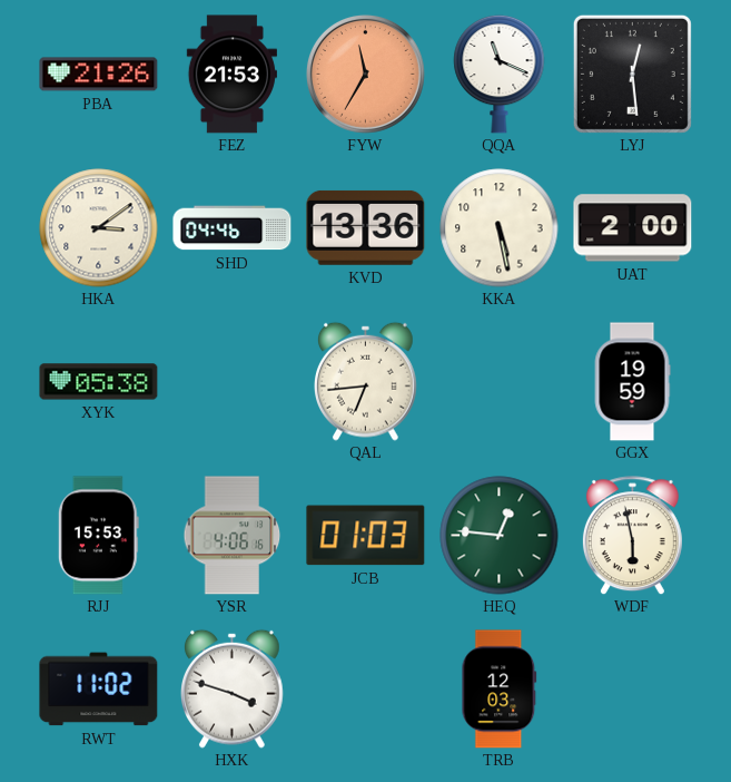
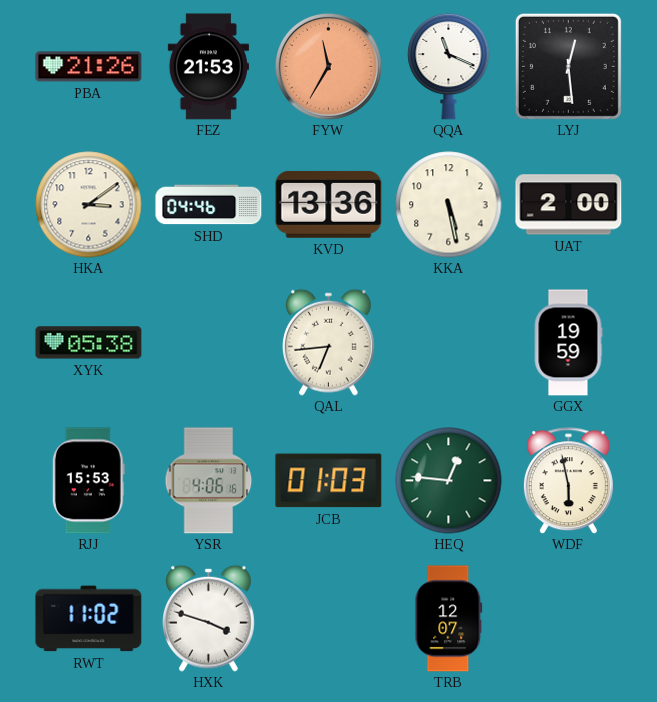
TRB: 12:03 -> 12:07
